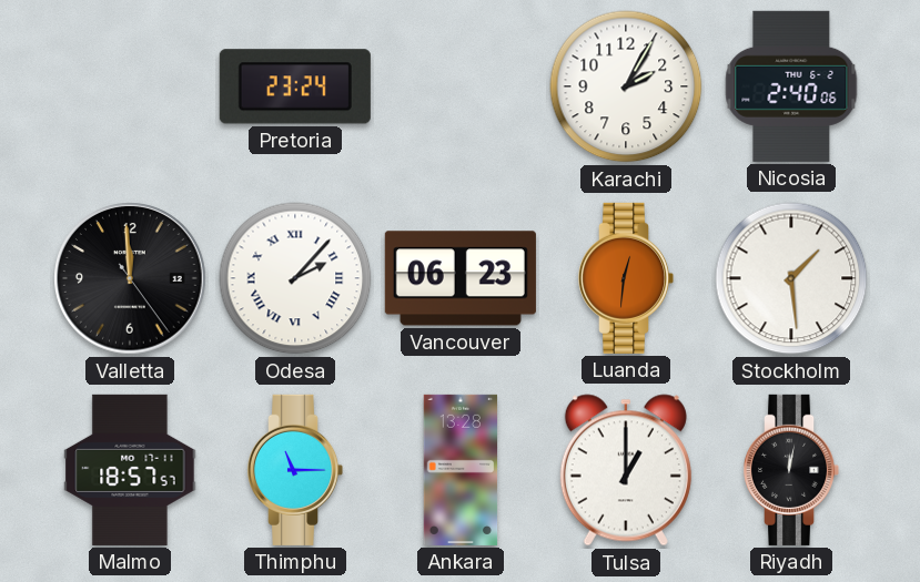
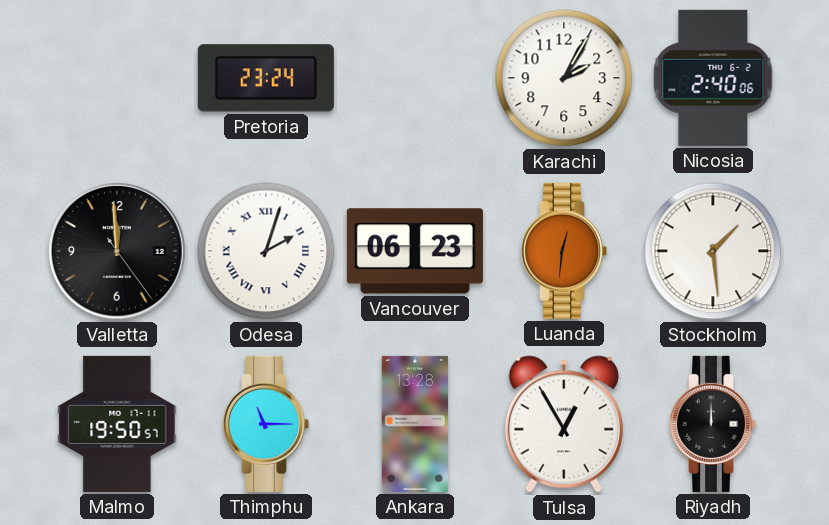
Odesa: 2:07 -> 2:03
Malmo: 18:57 -> 19:50
Tulsa: 1:00 -> 12:55
Riyadh: 12:02 -> 12:00
